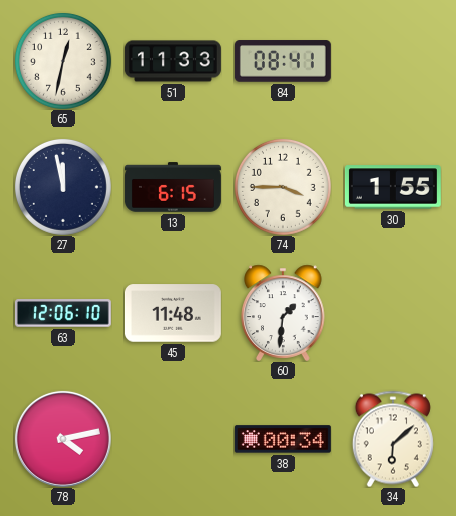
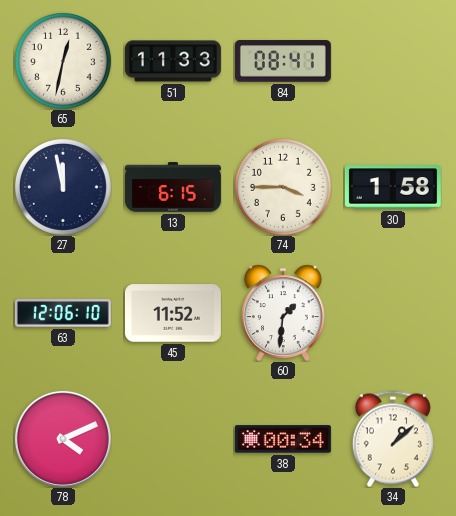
30: 1:55 -> 1:58
45: 11:48 -> 11:52
78: 4:13 -> 4:11
34: 6:08 -> 1:08
